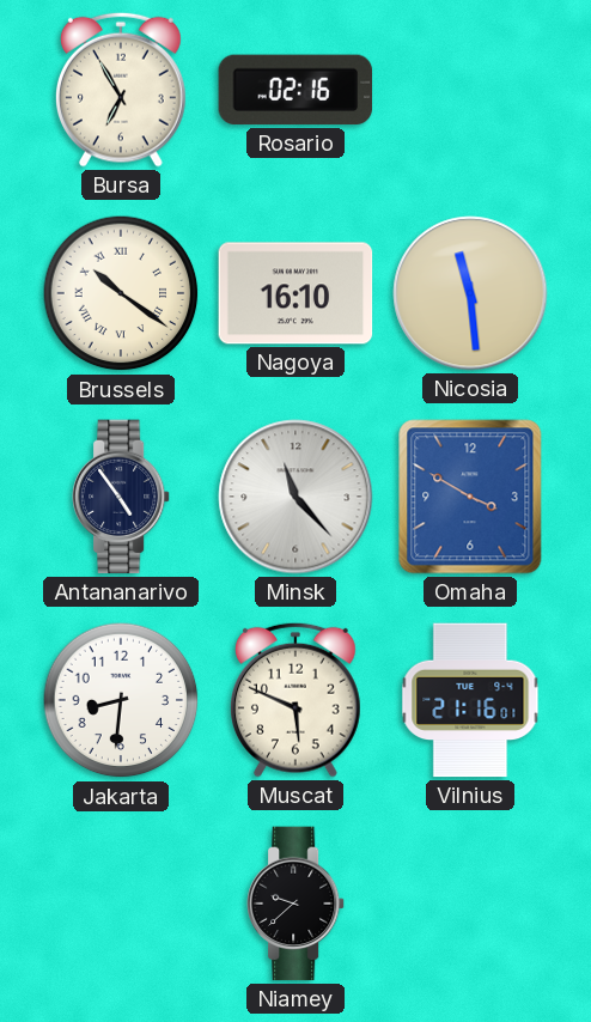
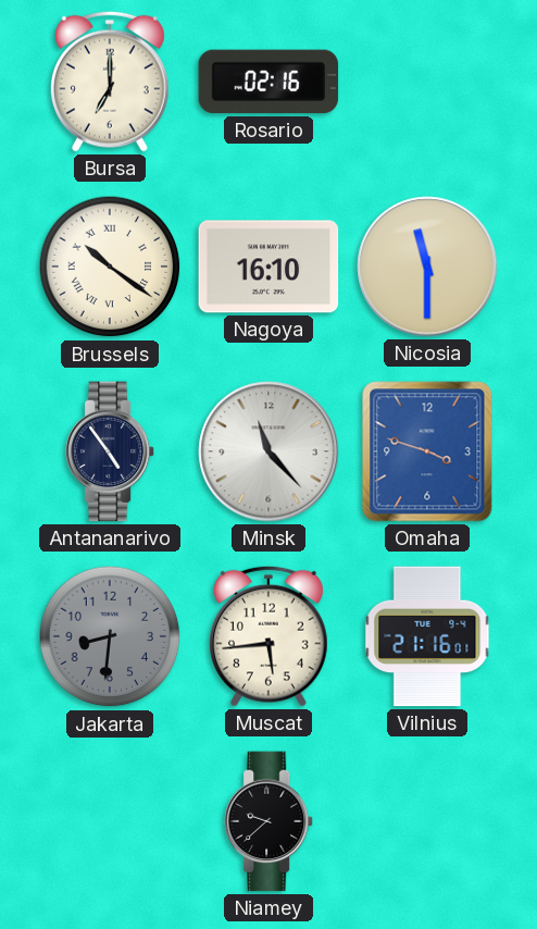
Bursa: 6:55 -> 7:00
Nicosia: 11:29 -> 11:30
Omaha: 3:50 -> 3:48
Jakarta dial: white -> grey
Muscat: 5:49 -> 5:44
